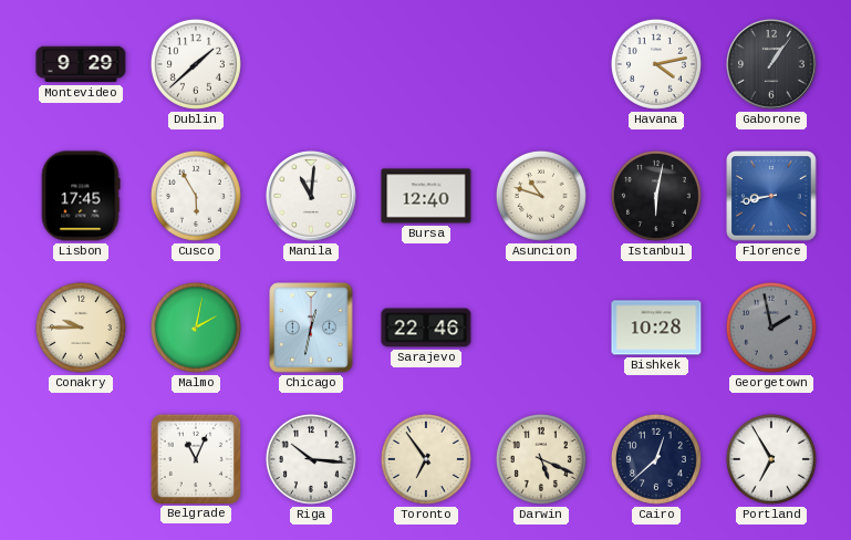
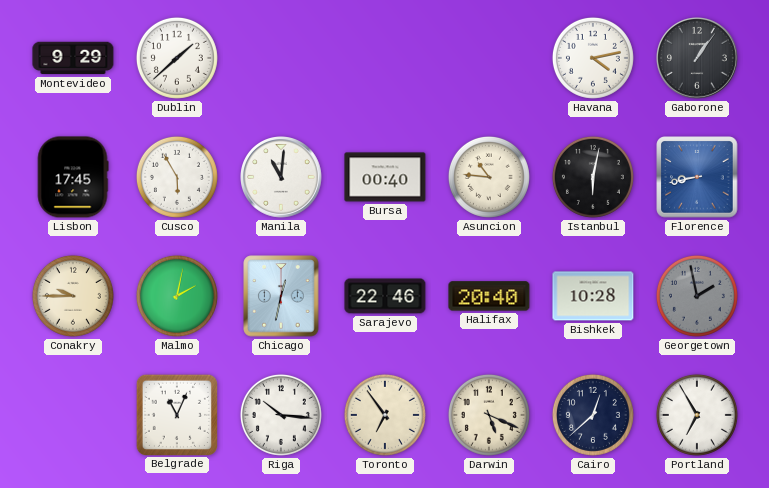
Bursa: 12:40 -> 00:40
Asuncion: 10:48 -> 10:46
Halifax: none -> 20:40
